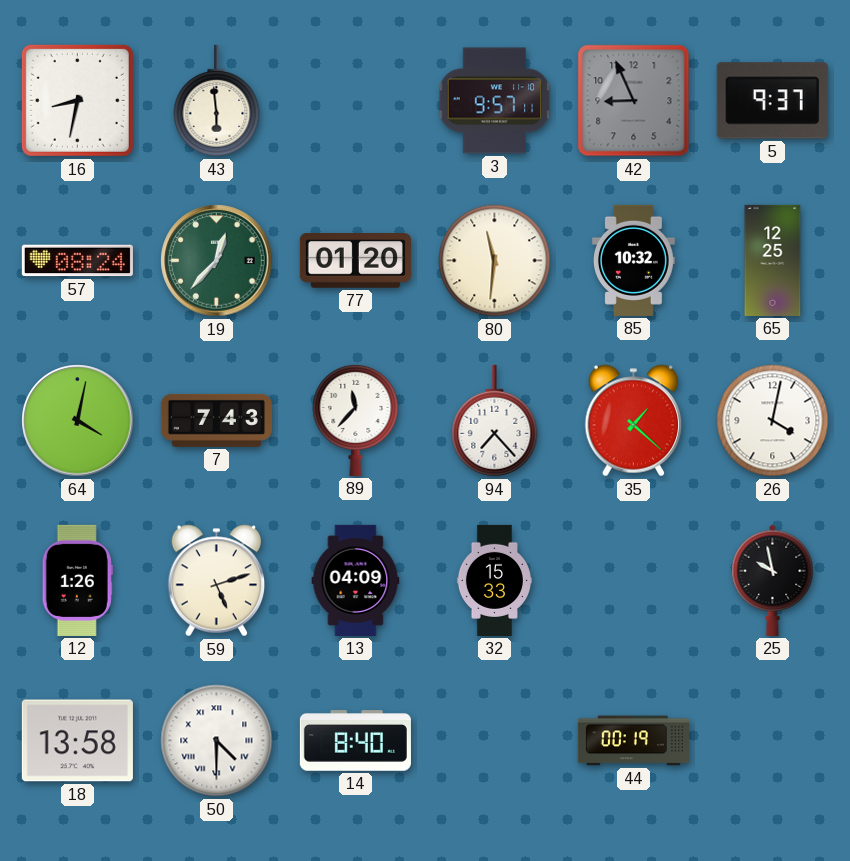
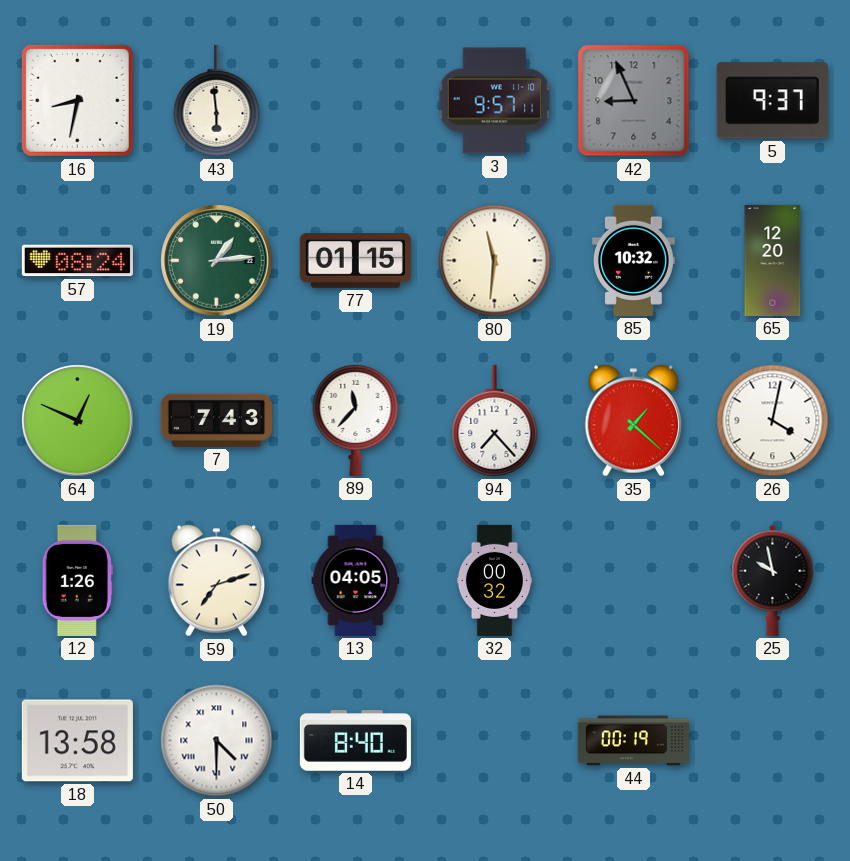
19: 12:37 -> 1:14
77: 01:20 -> 01:15
65: 12:25 -> 12:20
64: 4:02 -> 12:49
59: 5:12 -> 7:12
13: 04:09 -> 04:05
32: 15:33 -> 00:32
